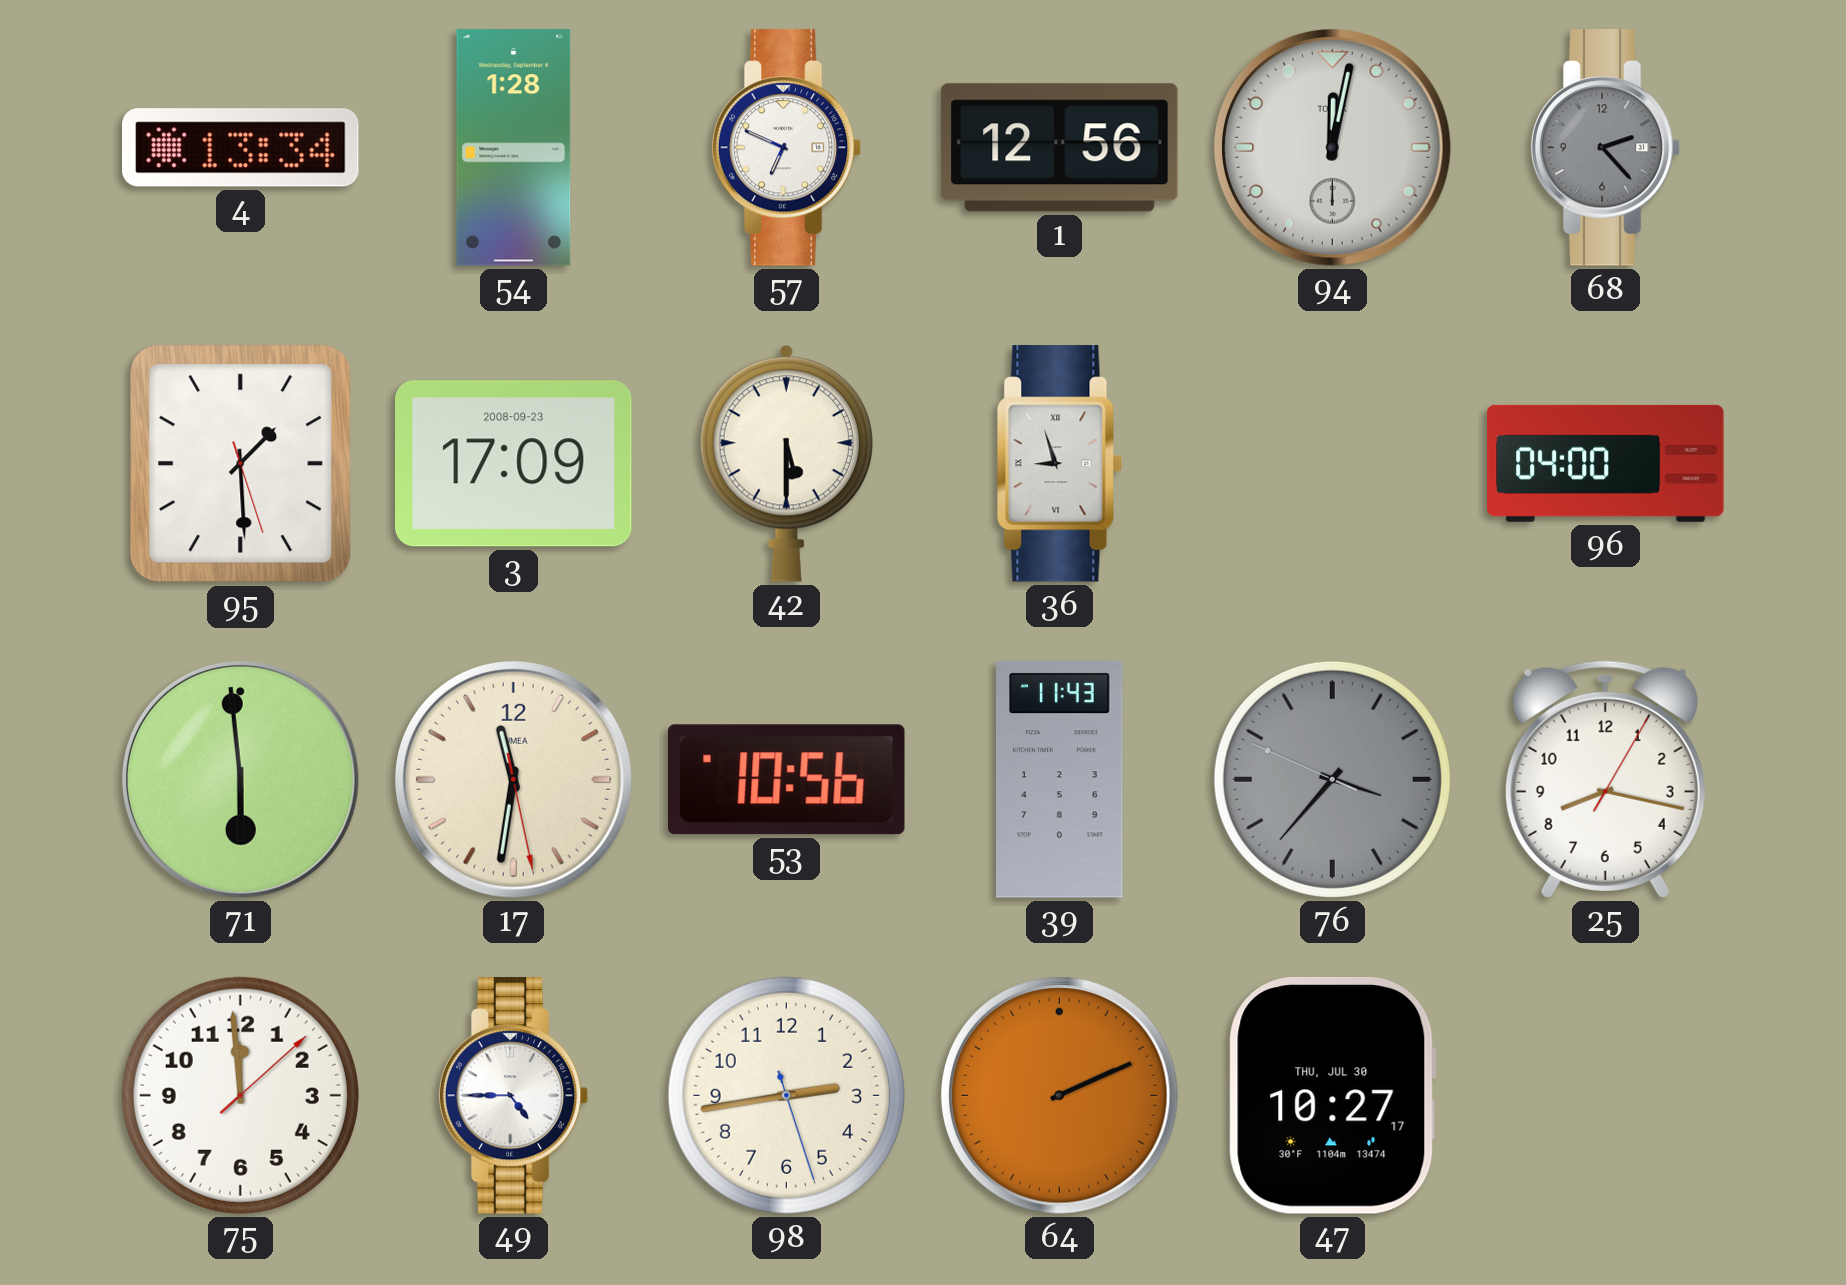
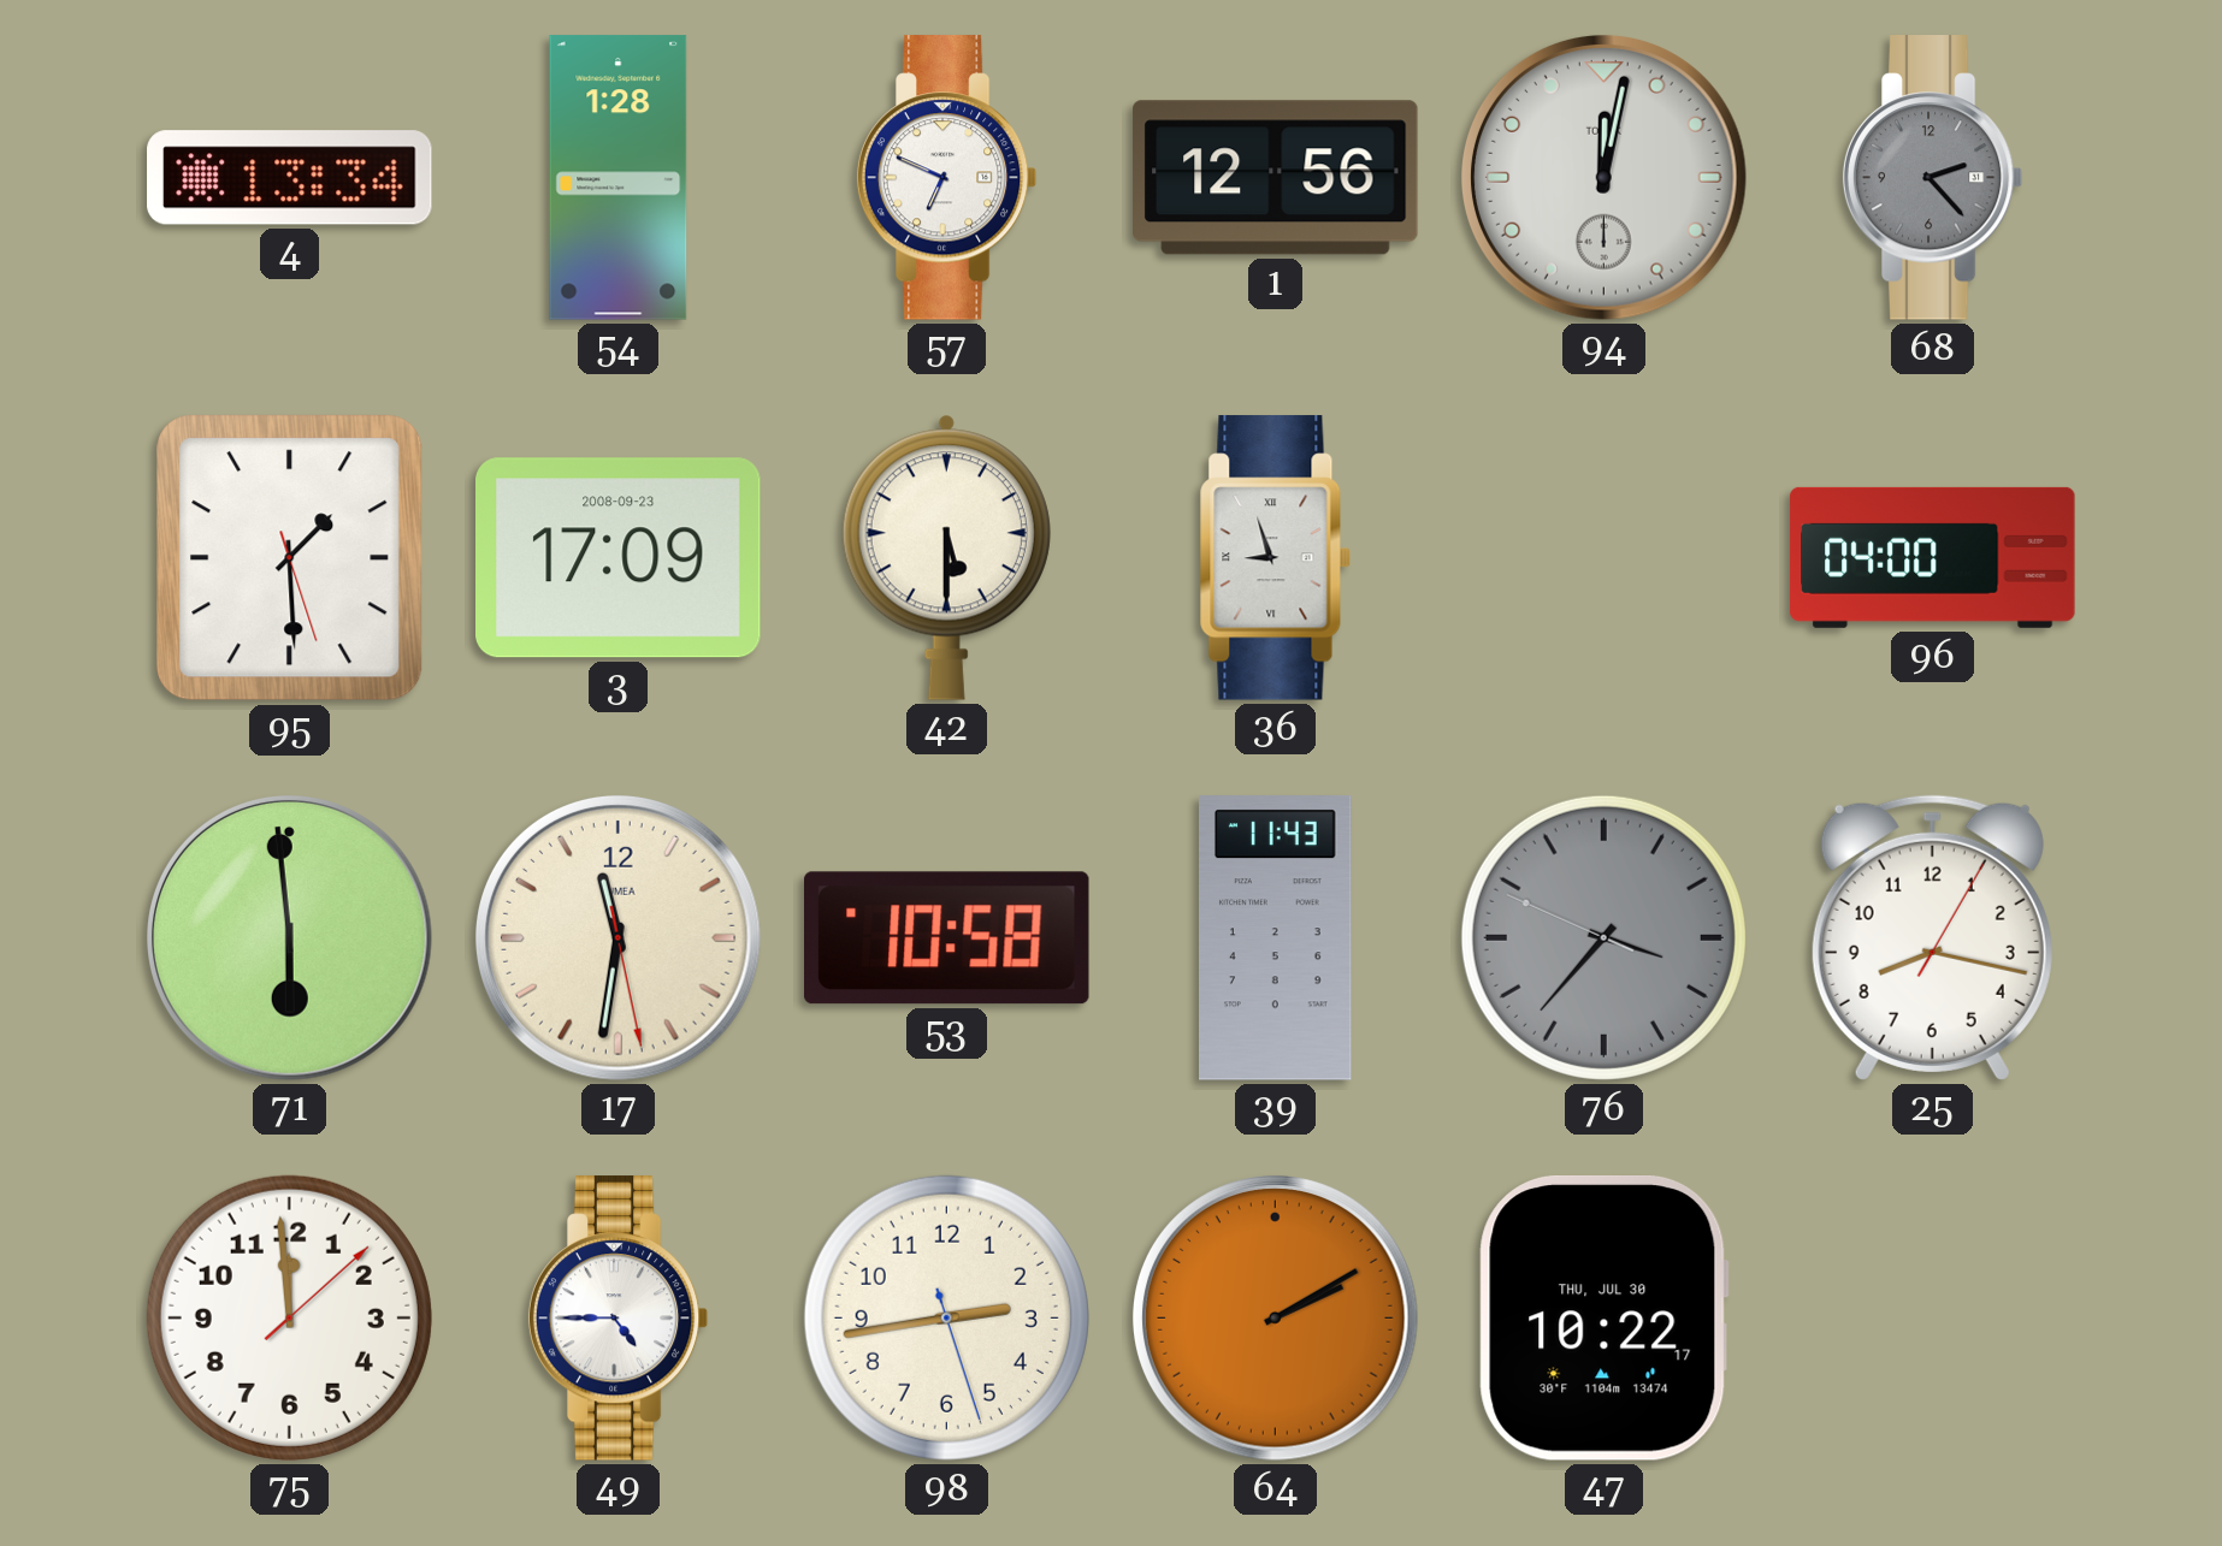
53: 10:56 -> 10:58
64: 2:11 -> 2:10
47: 10:27 -> 10:22
